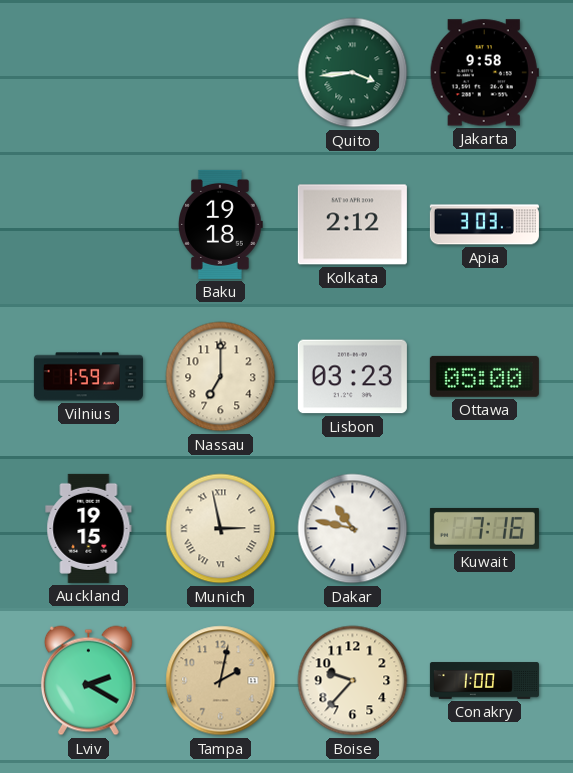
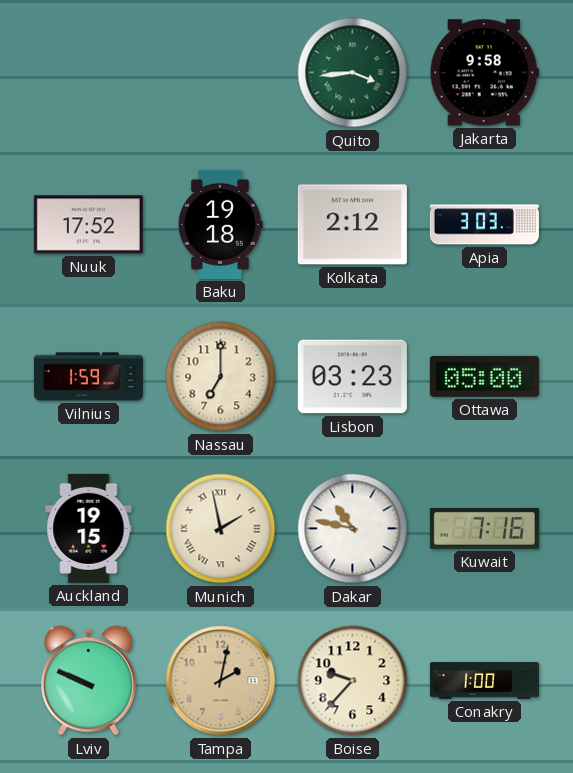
Nuuk: none -> 17:52
Munich: 2:58 -> 1:58
Lviv: 2:20 -> 9:49
